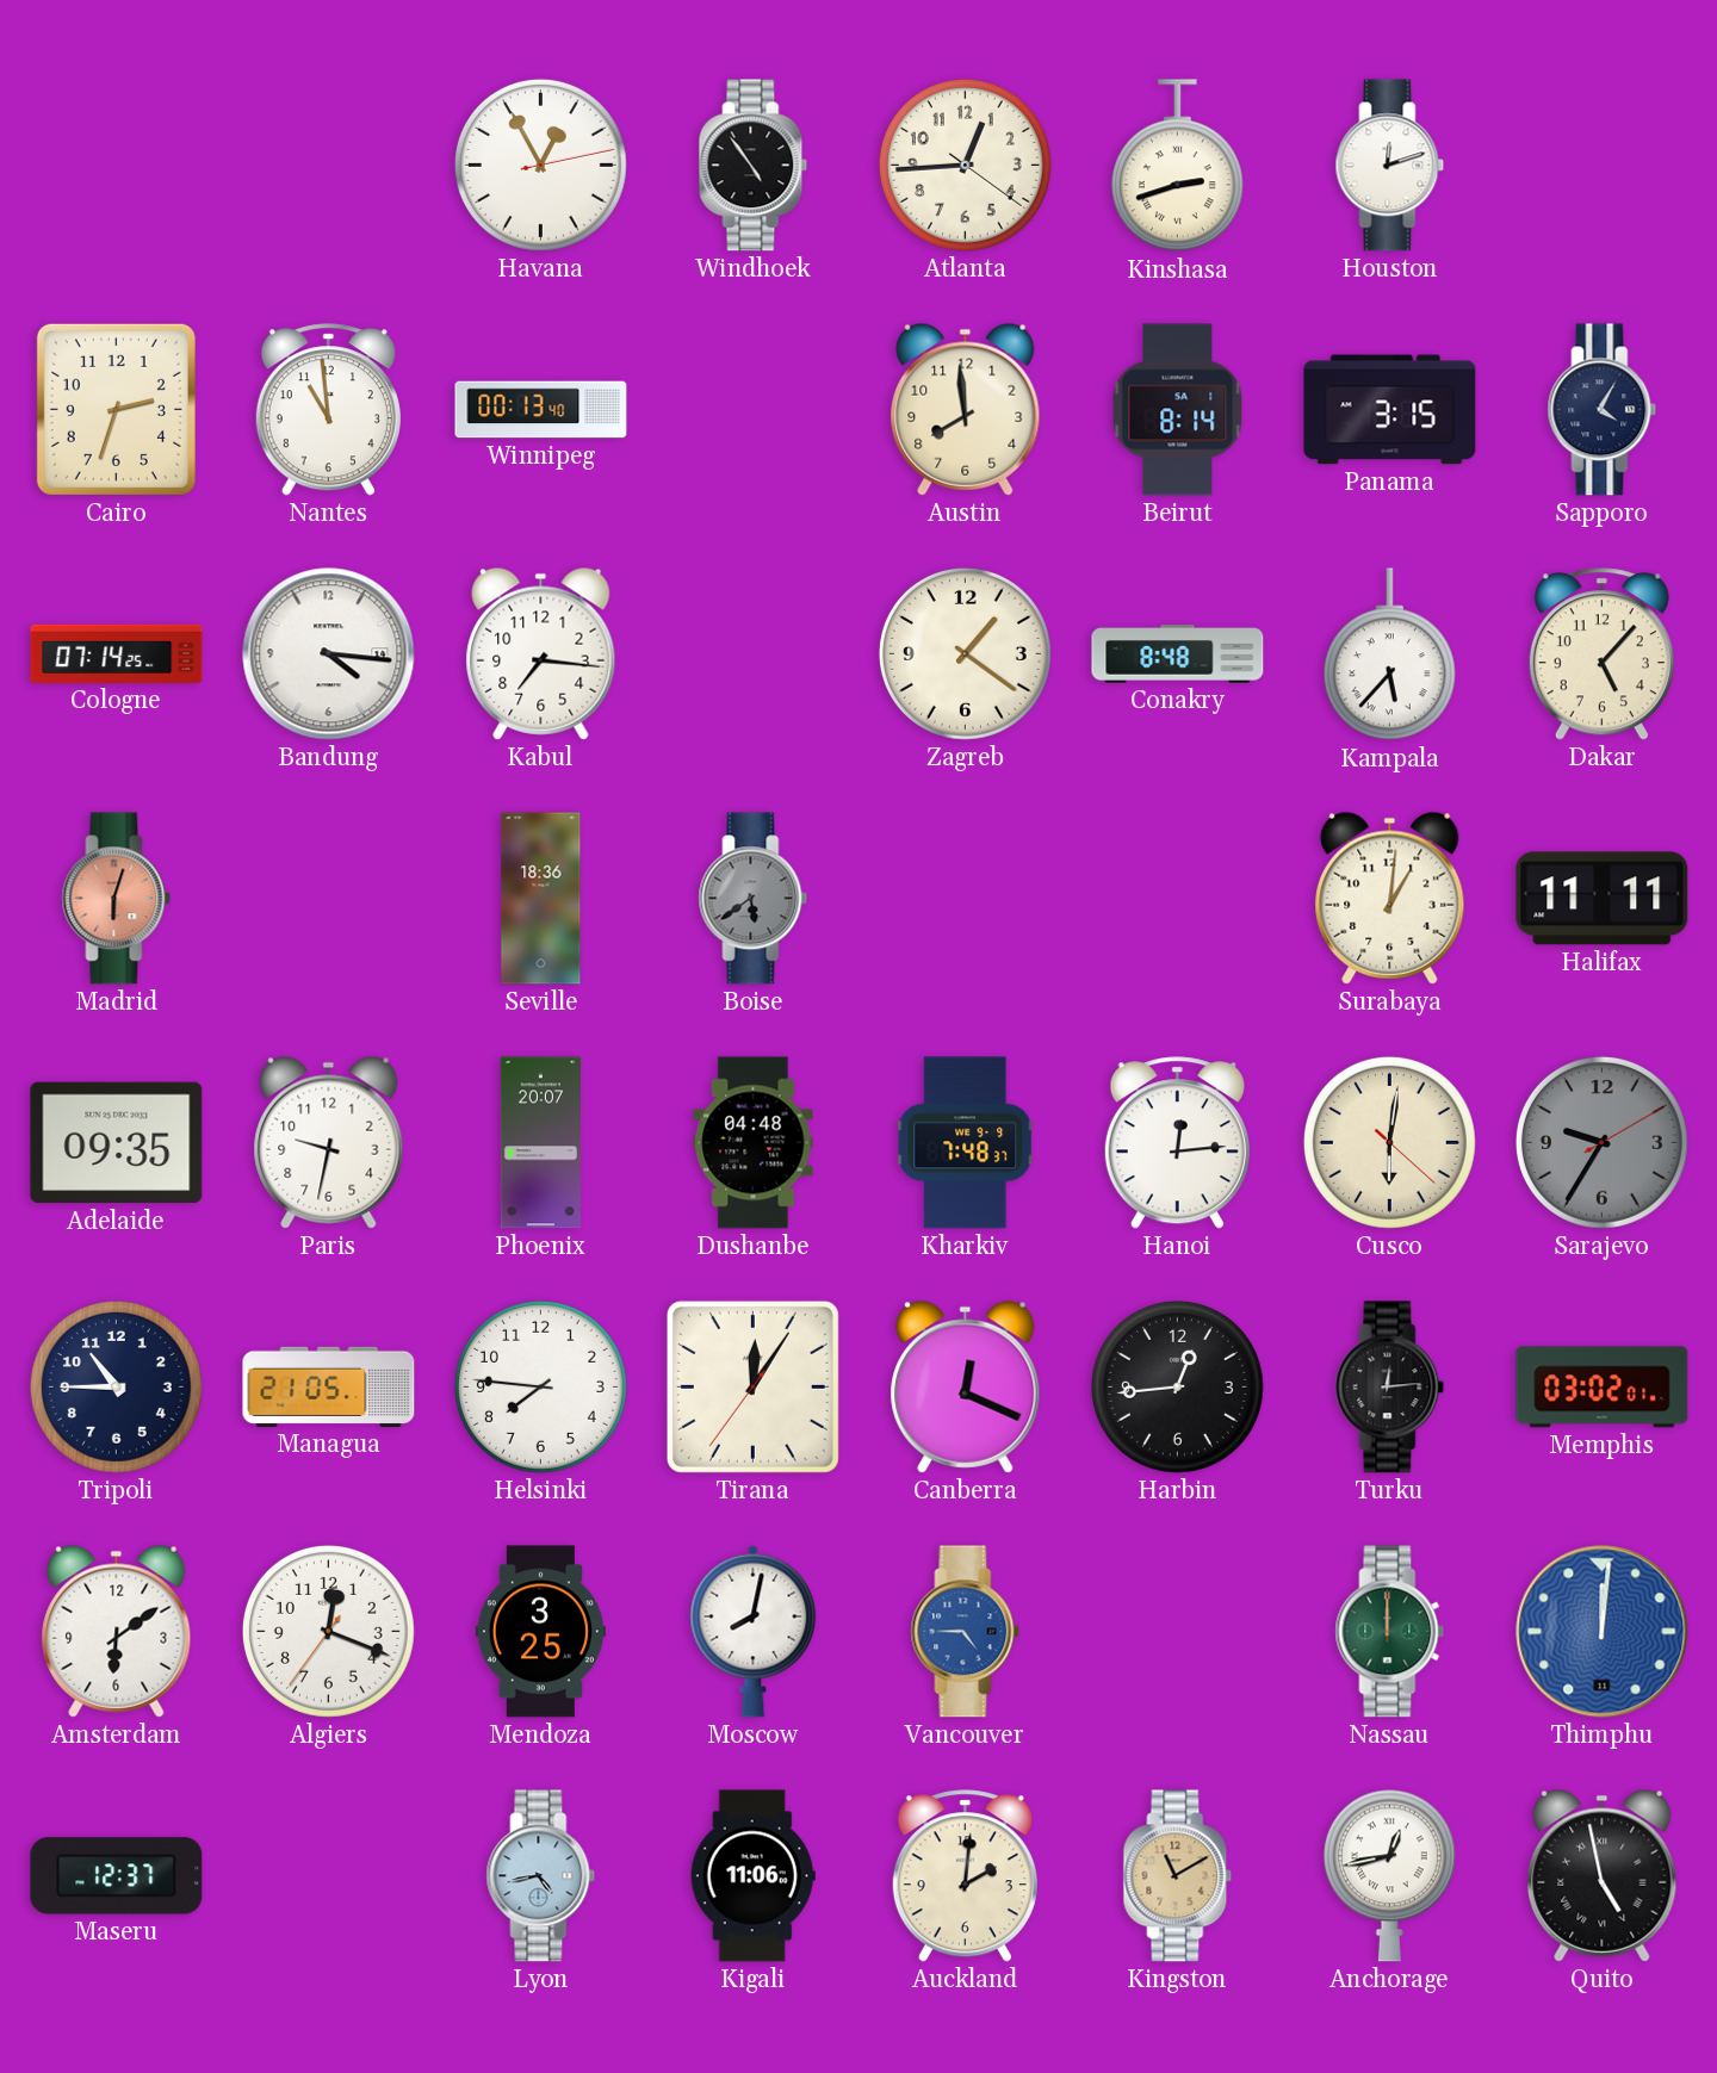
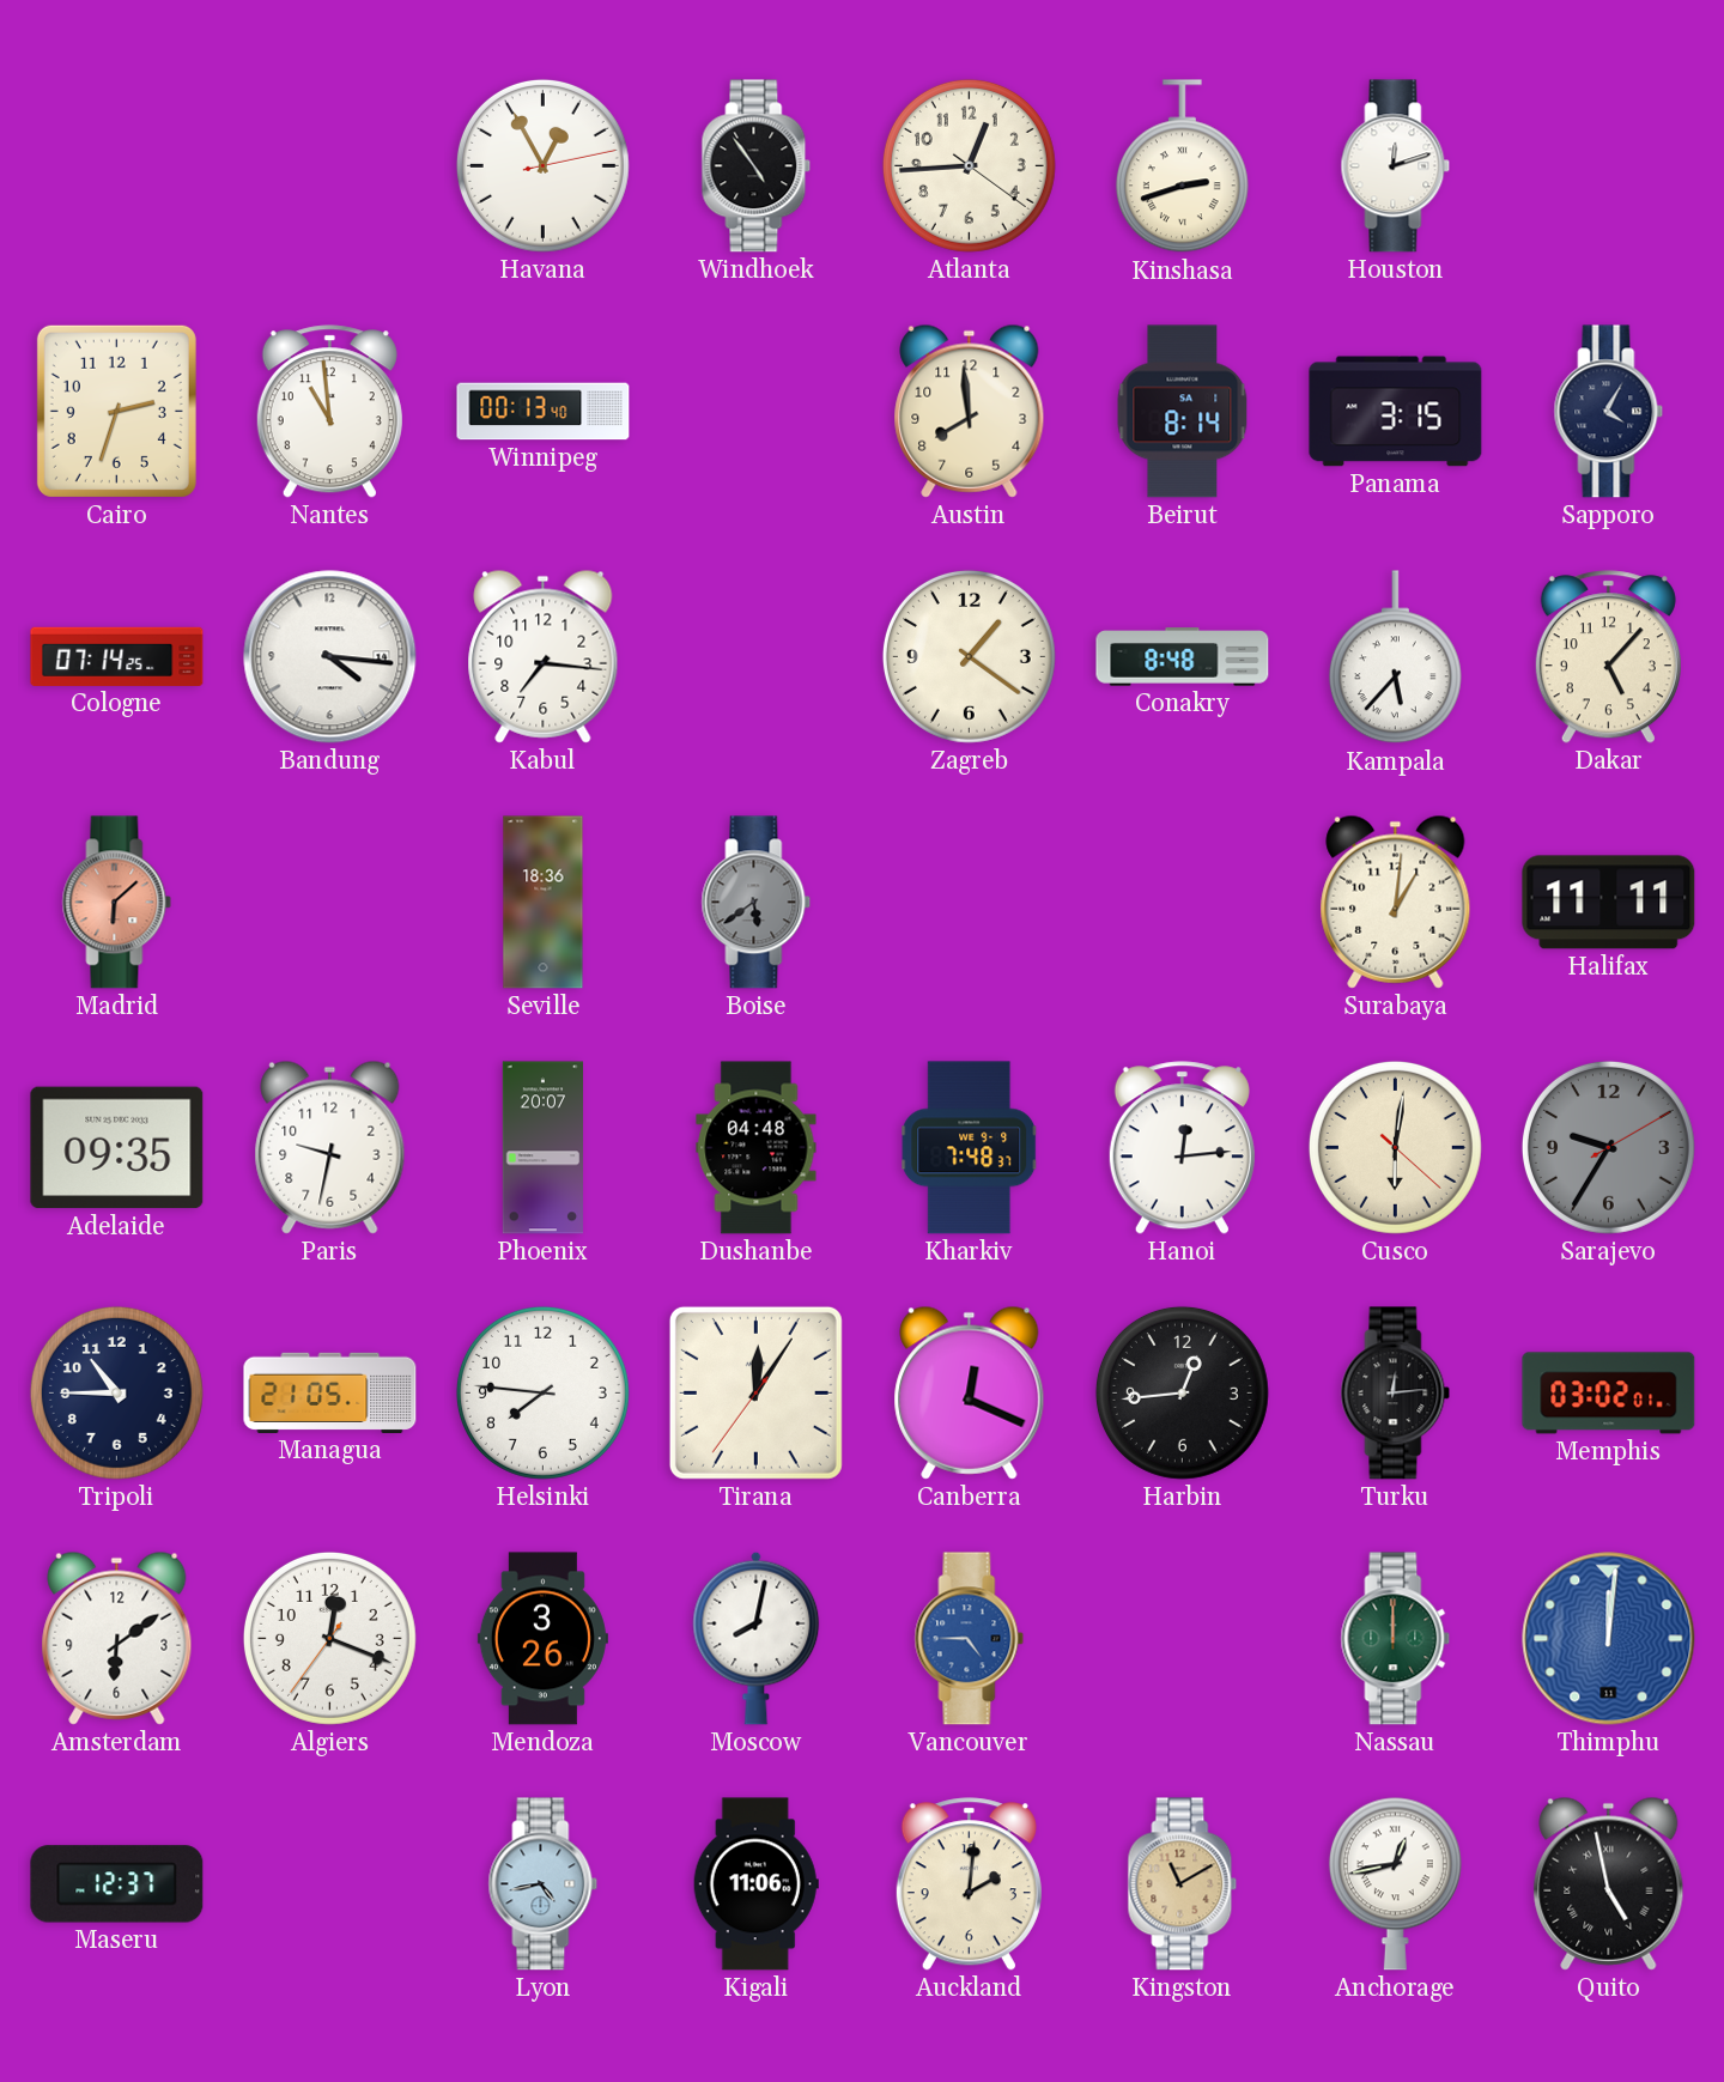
Madrid: 6:03 -> 6:08
Mendoza: 3:25 -> 3:26
